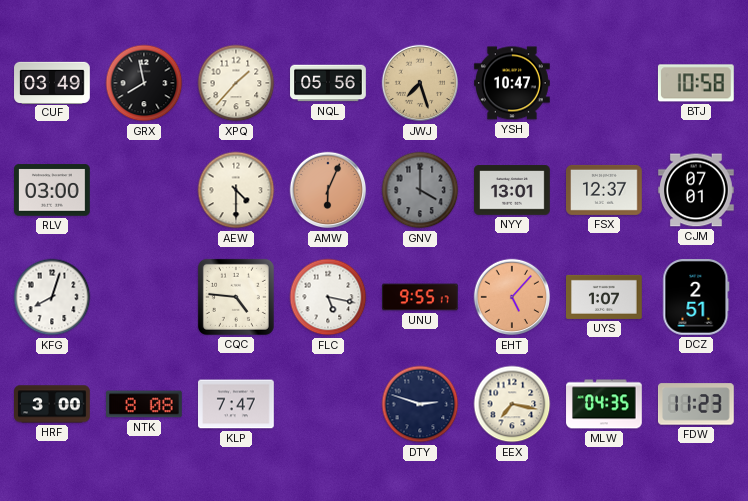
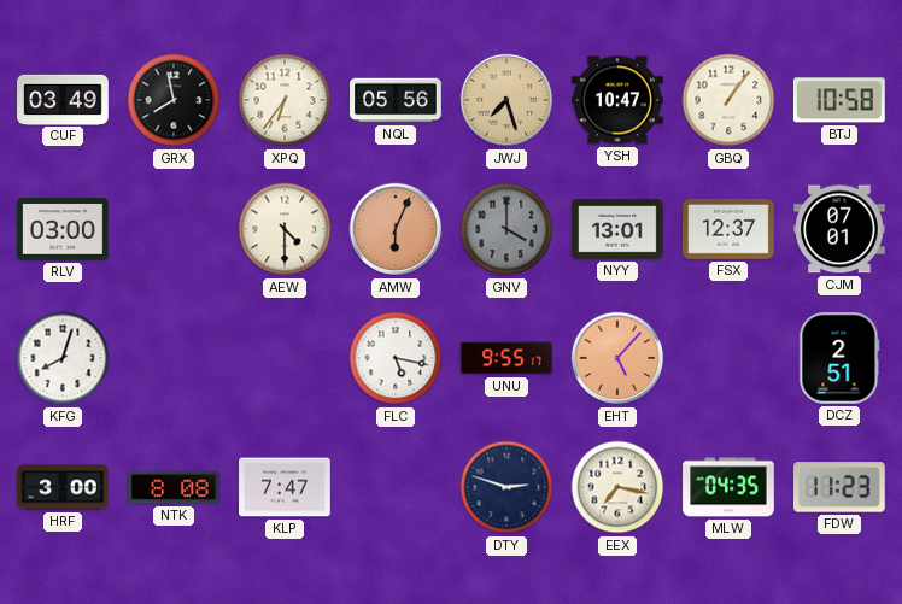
XPQ: 1:37 -> 6:36
GBQ: none -> 1:06
CQC: 4:46 -> none
UYS: 1:07 -> none
